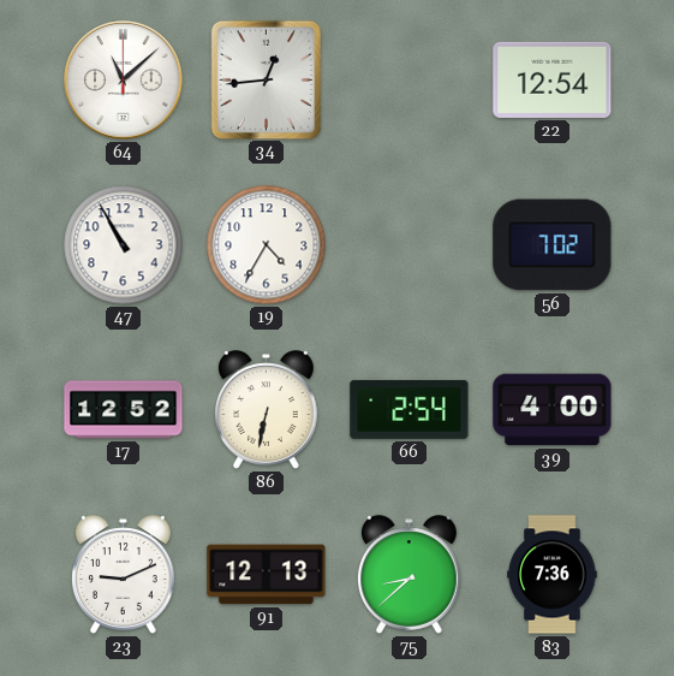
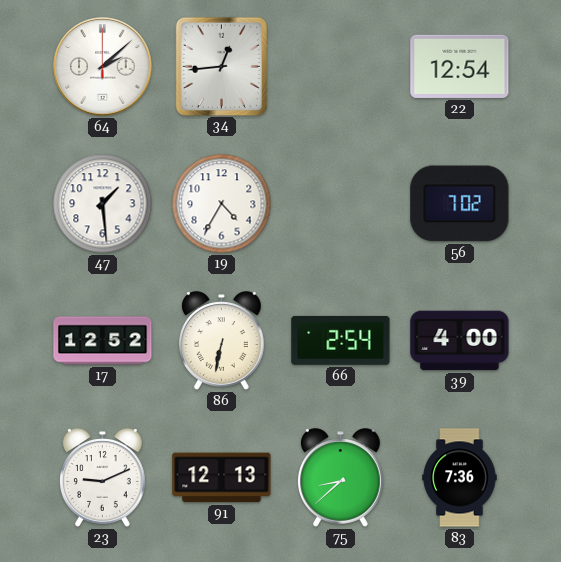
64: 11:08 -> 2:08
47: 10:55 -> 1:29
